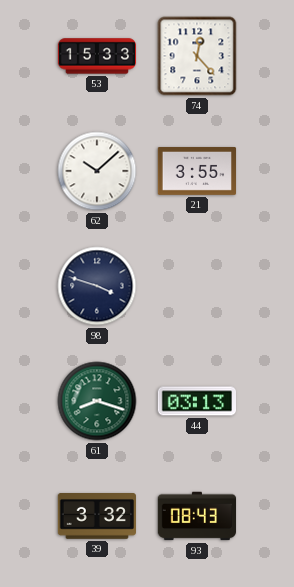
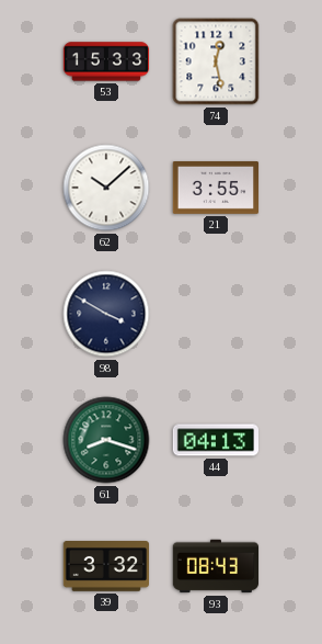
74: 12:23 -> 12:28
98: 3:48 -> 3:50
44: 03:13 -> 04:13
